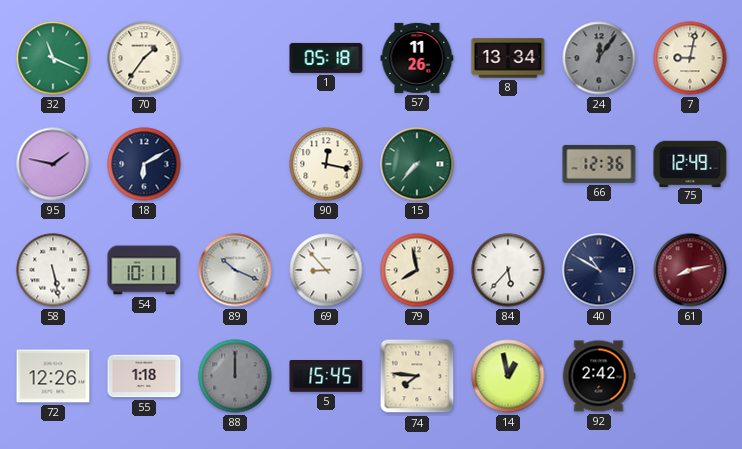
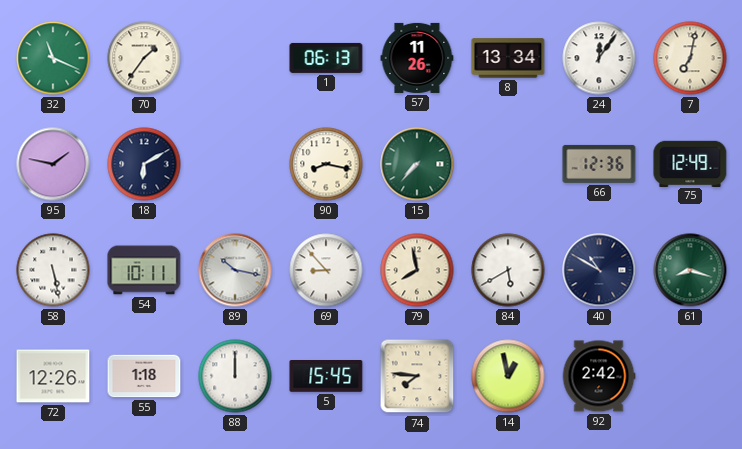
1: 05:18 -> 06:13
24 dial: grey -> white
7: 9:02 -> 7:02
90: 12:17 -> 8:17
89: 10:19 -> 10:17
84: 5:37 -> 5:40
61: 8:13 -> 8:18
61 dial: burgundy -> green
88 dial: grey -> white
